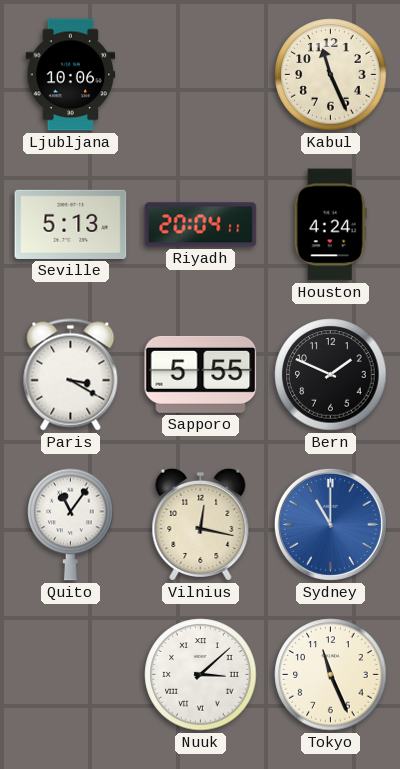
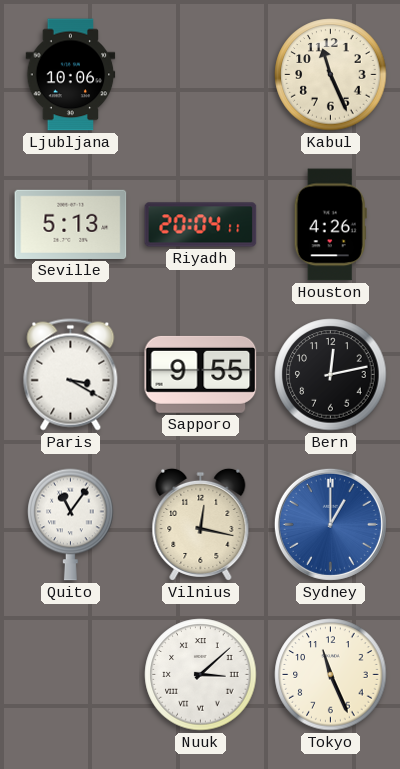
Houston: 4:24 -> 4:26
Sapporo: 5:55 -> 9:55
Bern: 1:49 -> 12:13
Sydney: 11:00 -> 1:00
